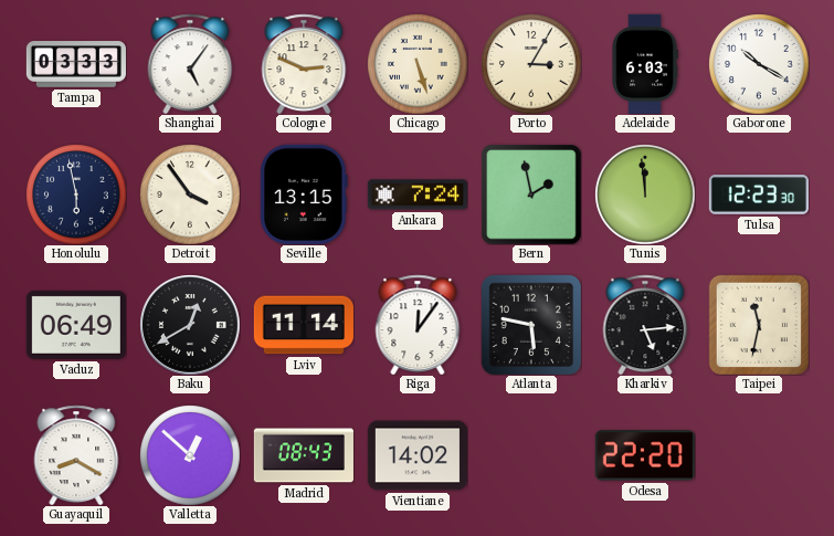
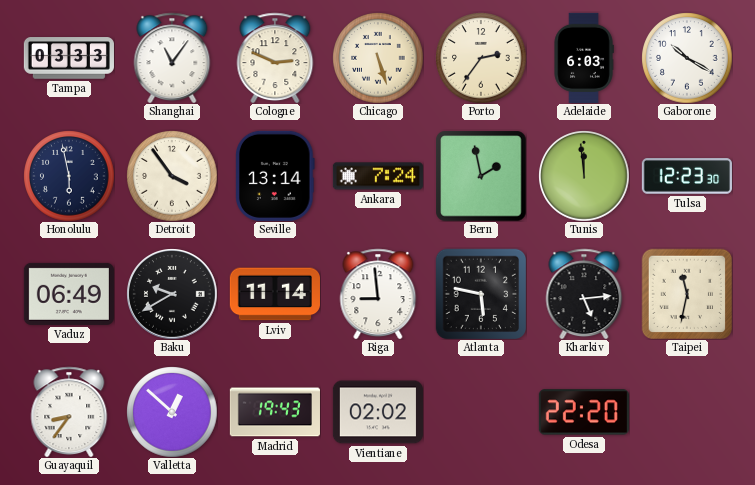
Shanghai: 5:06 -> 11:06
Porto: 3:05 -> 2:36
Seville: 13:15 -> 13:14
Baku: 12:40 -> 9:40
Riga: 12:06 -> 8:59
Guayaquil: 8:20 -> 8:36
Madrid: 08:43 -> 19:43
Vientiane: 14:02 -> 02:02
